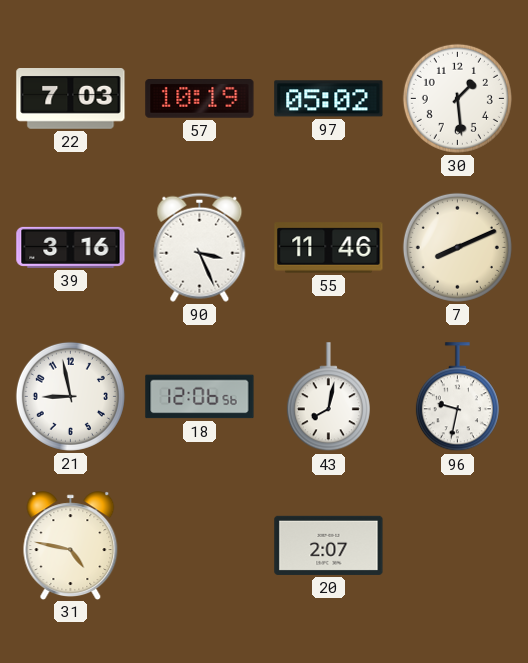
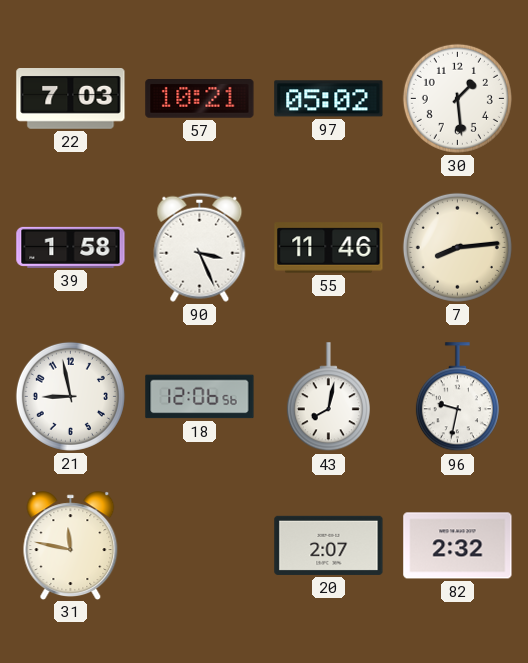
57: 10:19 -> 10:21
39: 3:16 -> 1:58
7: 8:11 -> 8:14
31: 4:47 -> 11:47
82: none -> 2:32
